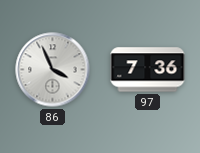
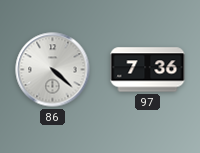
86: 3:56 -> 4:22
